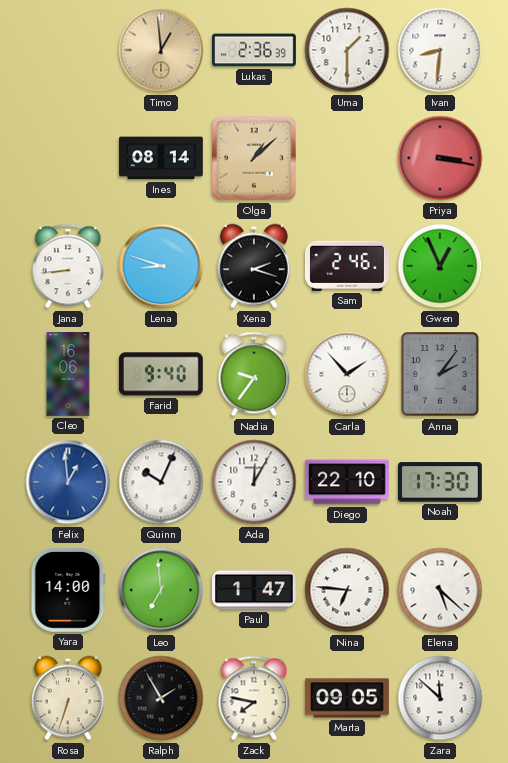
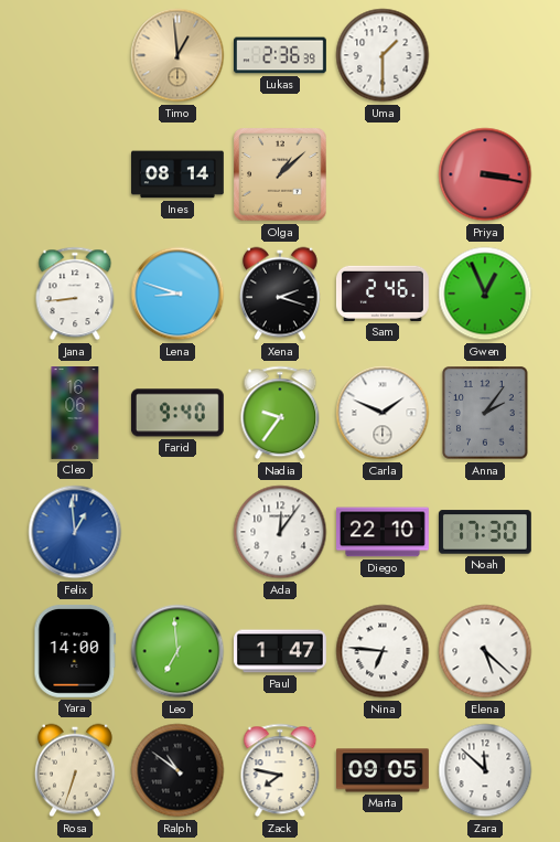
Ivan: 8:31 -> none
Carla: 1:53 -> 1:49
Quinn: 10:04 -> none
Ada: 12:05 -> 12:06
Ralph: 1:55 -> 10:51
